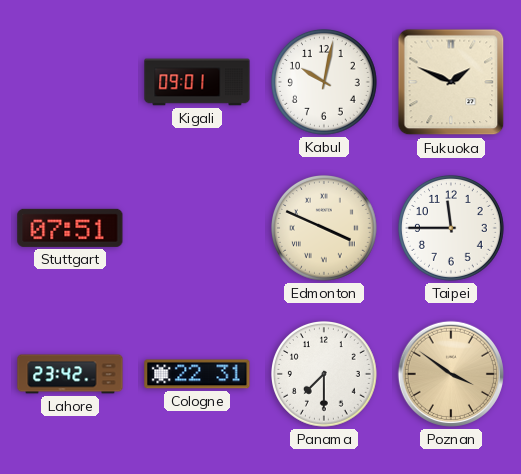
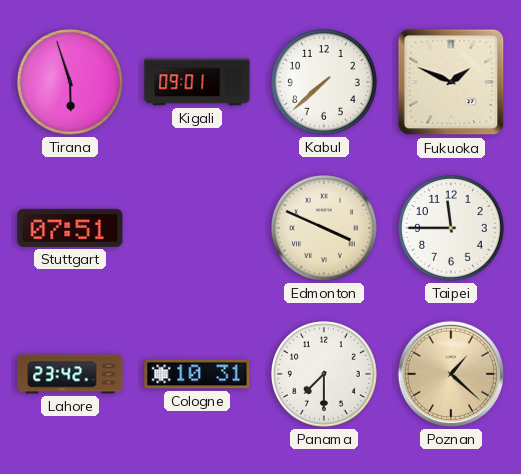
Tirana: none -> 5:57
Kabul: 10:02 -> 7:38
Cologne: 22:31 -> 10:31
Poznan: 3:51 -> 1:22
